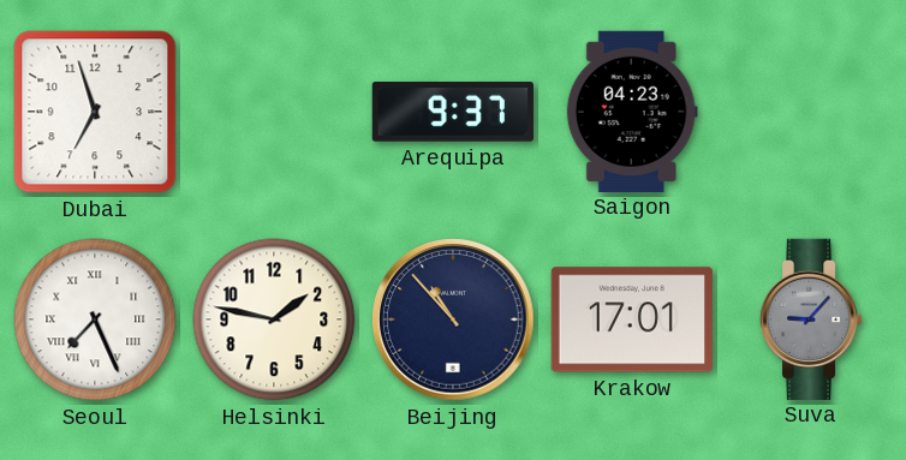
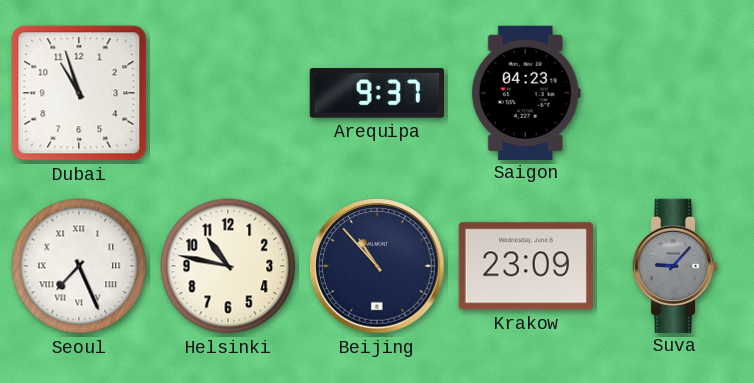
Dubai: 6:57 -> 10:57
Helsinki: 1:47 -> 10:47
Krakow: 17:01 -> 23:09
